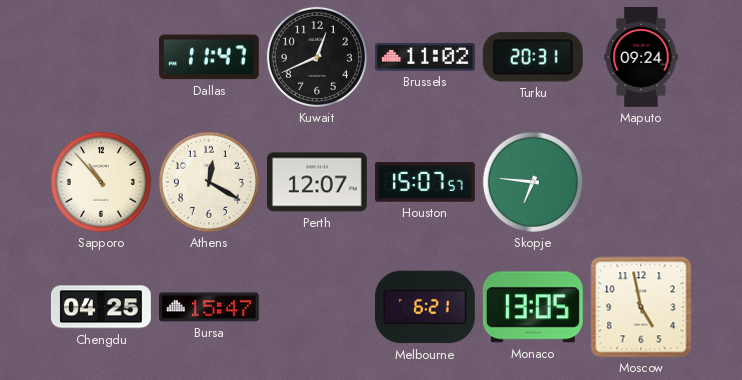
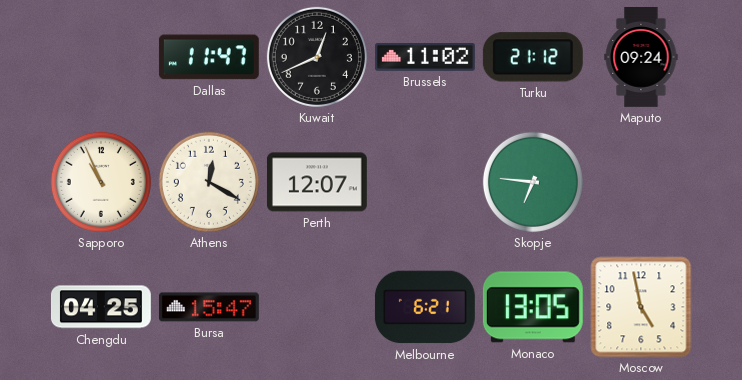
Turku: 20:31 -> 21:12
Sapporo: 10:53 -> 10:56
Houston: 15:07 -> none
